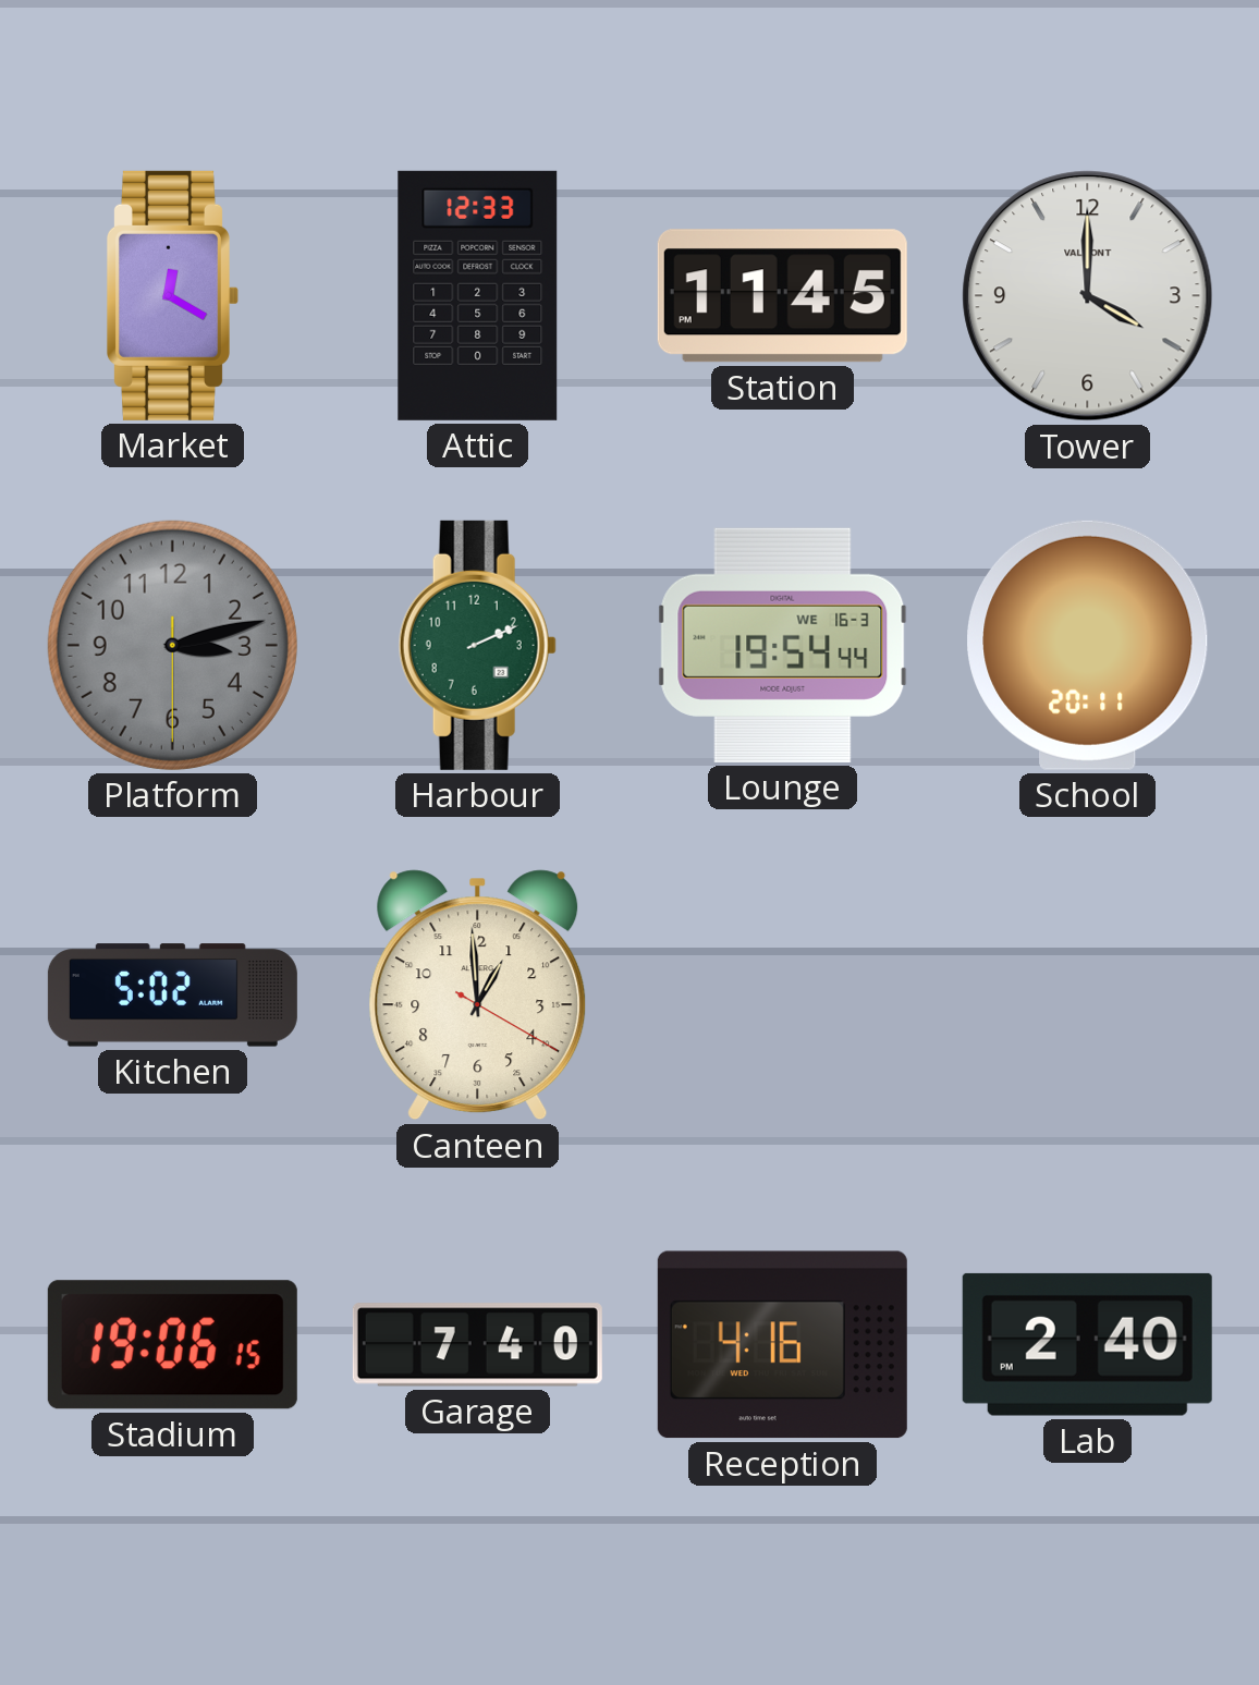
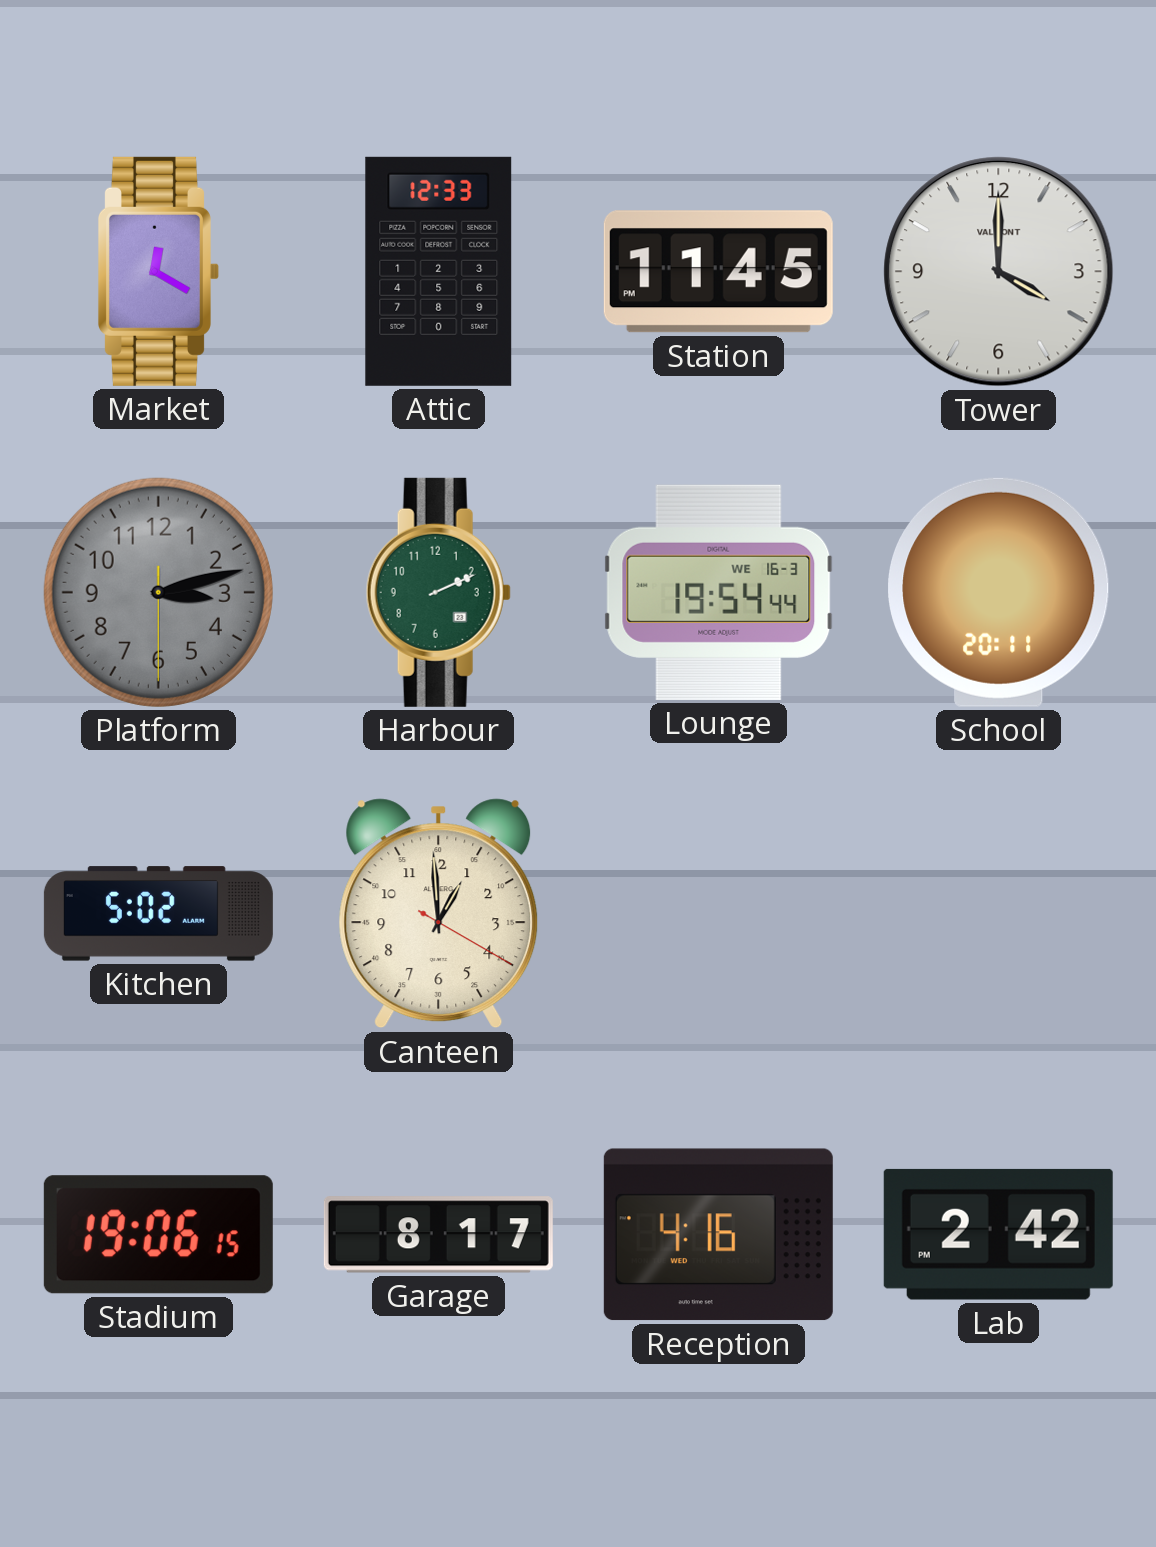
Garage: 7:40 -> 8:17
Lab: 2:40 -> 2:42
